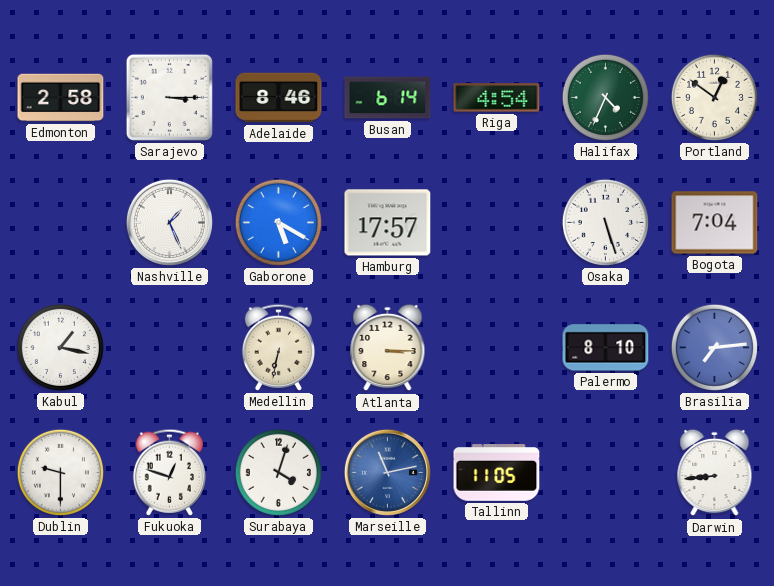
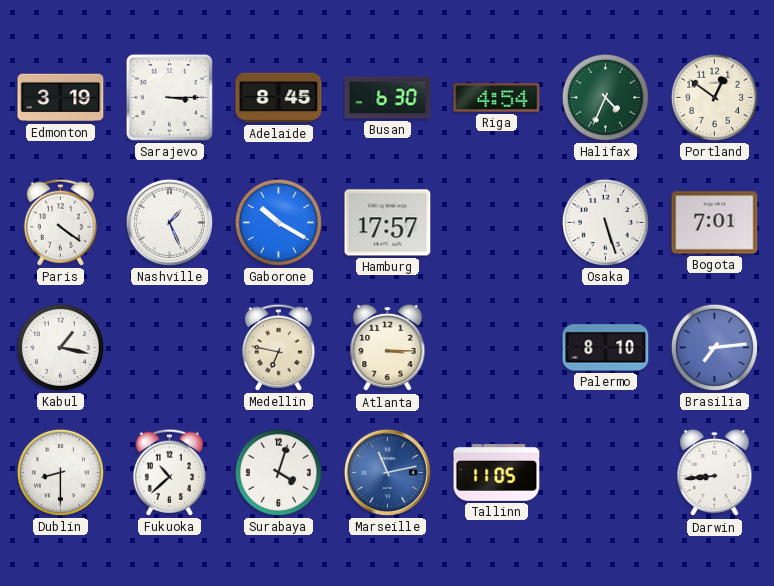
Edmonton: 2:58 -> 3:19
Adelaide: 8:46 -> 8:45
Busan: 6:14 -> 6:30
Paris: none -> 4:21
Gaborone: 5:20 -> 10:20
Bogota: 7:04 -> 7:01
Medellin: 6:32 -> 6:47
Dublin: 9:30 -> 8:30
Fukuoka: 12:48 -> 10:38
